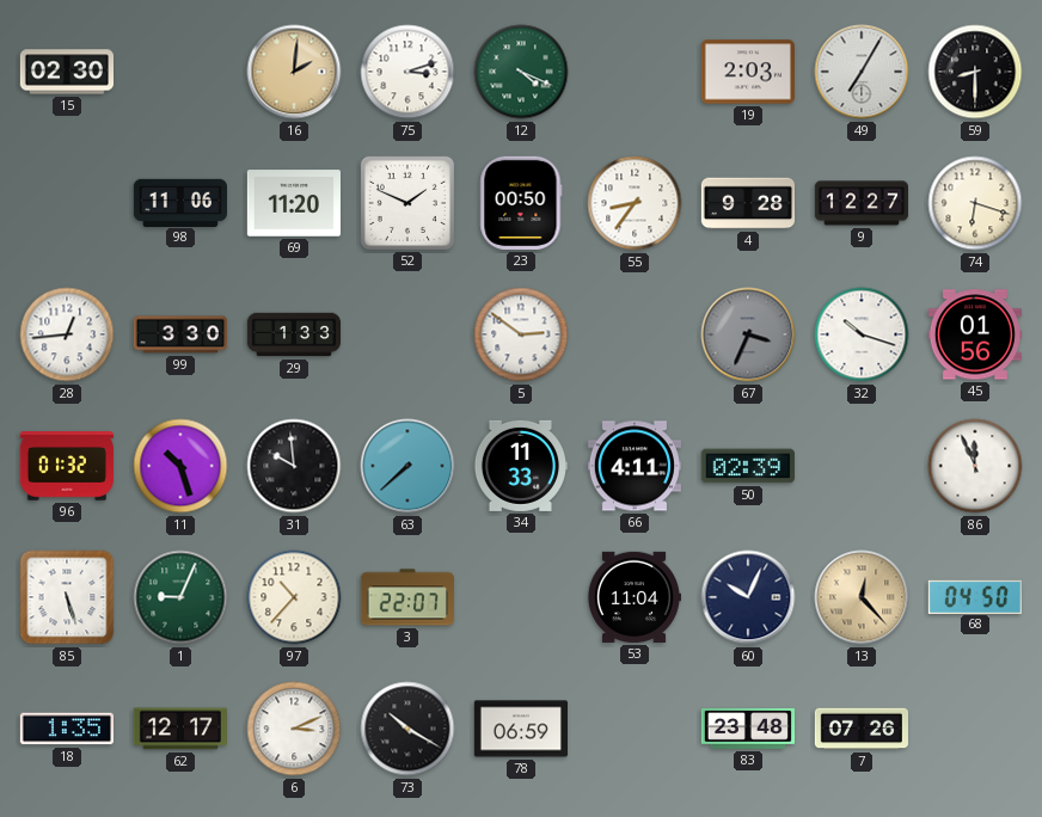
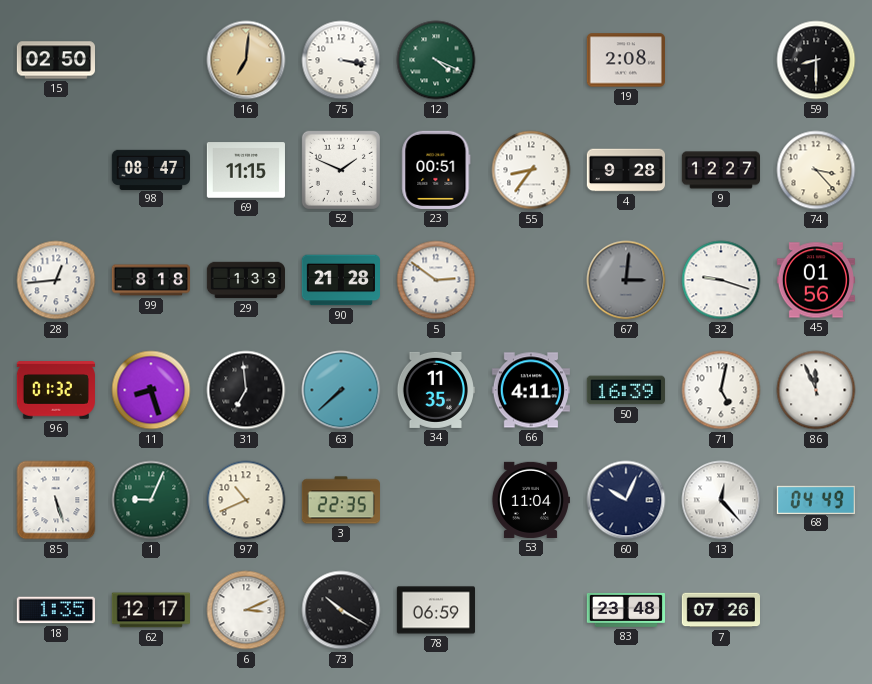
15: 02:30 -> 02:50
16: 2:01 -> 7:01
75: 3:12 -> 3:17
19: 2:03 -> 2:08
49: 7:05 -> none
98: 11:06 -> 08:47
69: 11:20 -> 11:15
23: 00:50 -> 00:51
74: 6:18 -> 3:23
99: 3:30 -> 8:18
90: none -> 21:28
67: 3:34 -> 3:01
32: 10:18 -> 9:18
11: 10:27 -> 8:27
31: 9:59 -> 6:59
34: 11:33 -> 11:35
50: 02:39 -> 16:39
71: none -> 5:02
97: 10:37 -> 10:41
3: 22:07 -> 22:35
13 dial: champagne -> white
68: 04:50 -> 04:49
